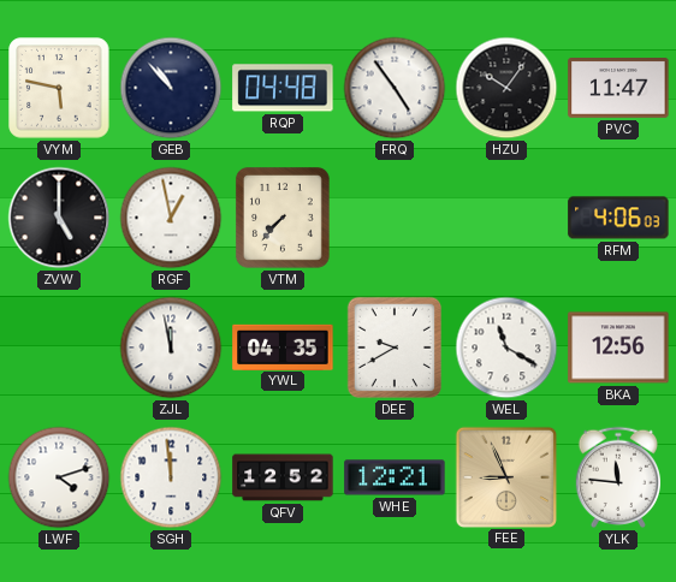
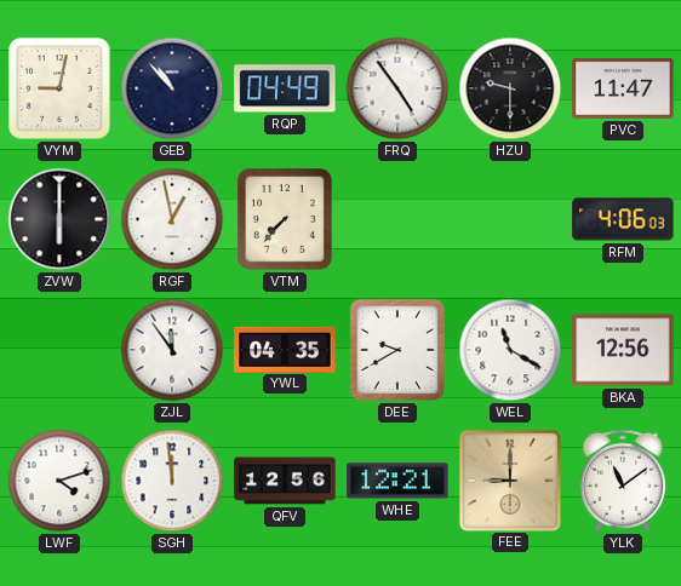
VYM: 5:47 -> 9:02
RQP: 04:48 -> 04:49
HZU: 10:06 -> 9:30
ZVW: 5:00 -> 6:00
ZJL: 11:58 -> 11:54
QFV: 12:52 -> 12:56
FEE: 8:56 -> 9:00
YLK: 11:46 -> 11:09
